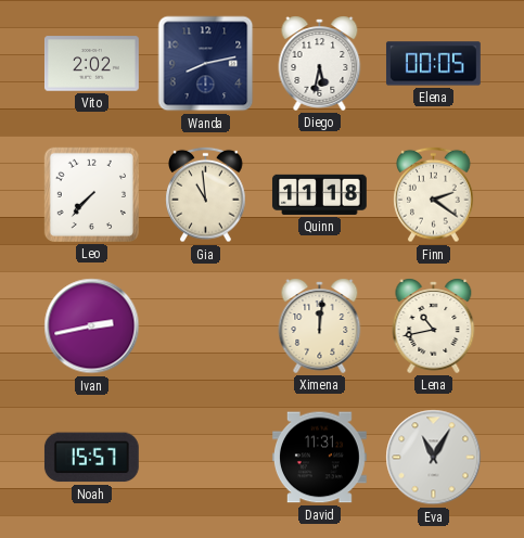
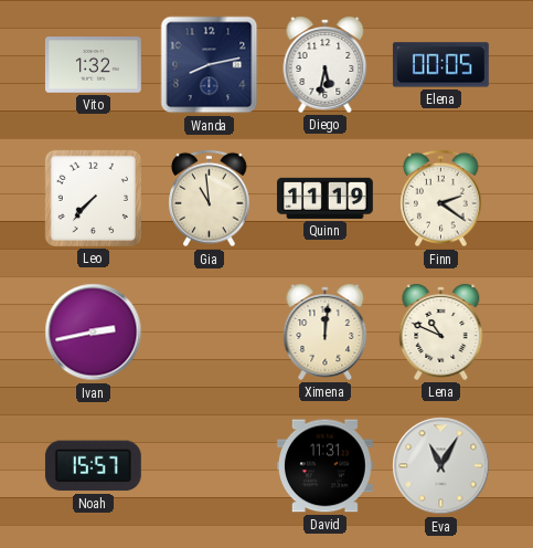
Vito: 2:02 -> 1:32
Quinn: 11:18 -> 11:19
Lena: 10:43 -> 10:49
